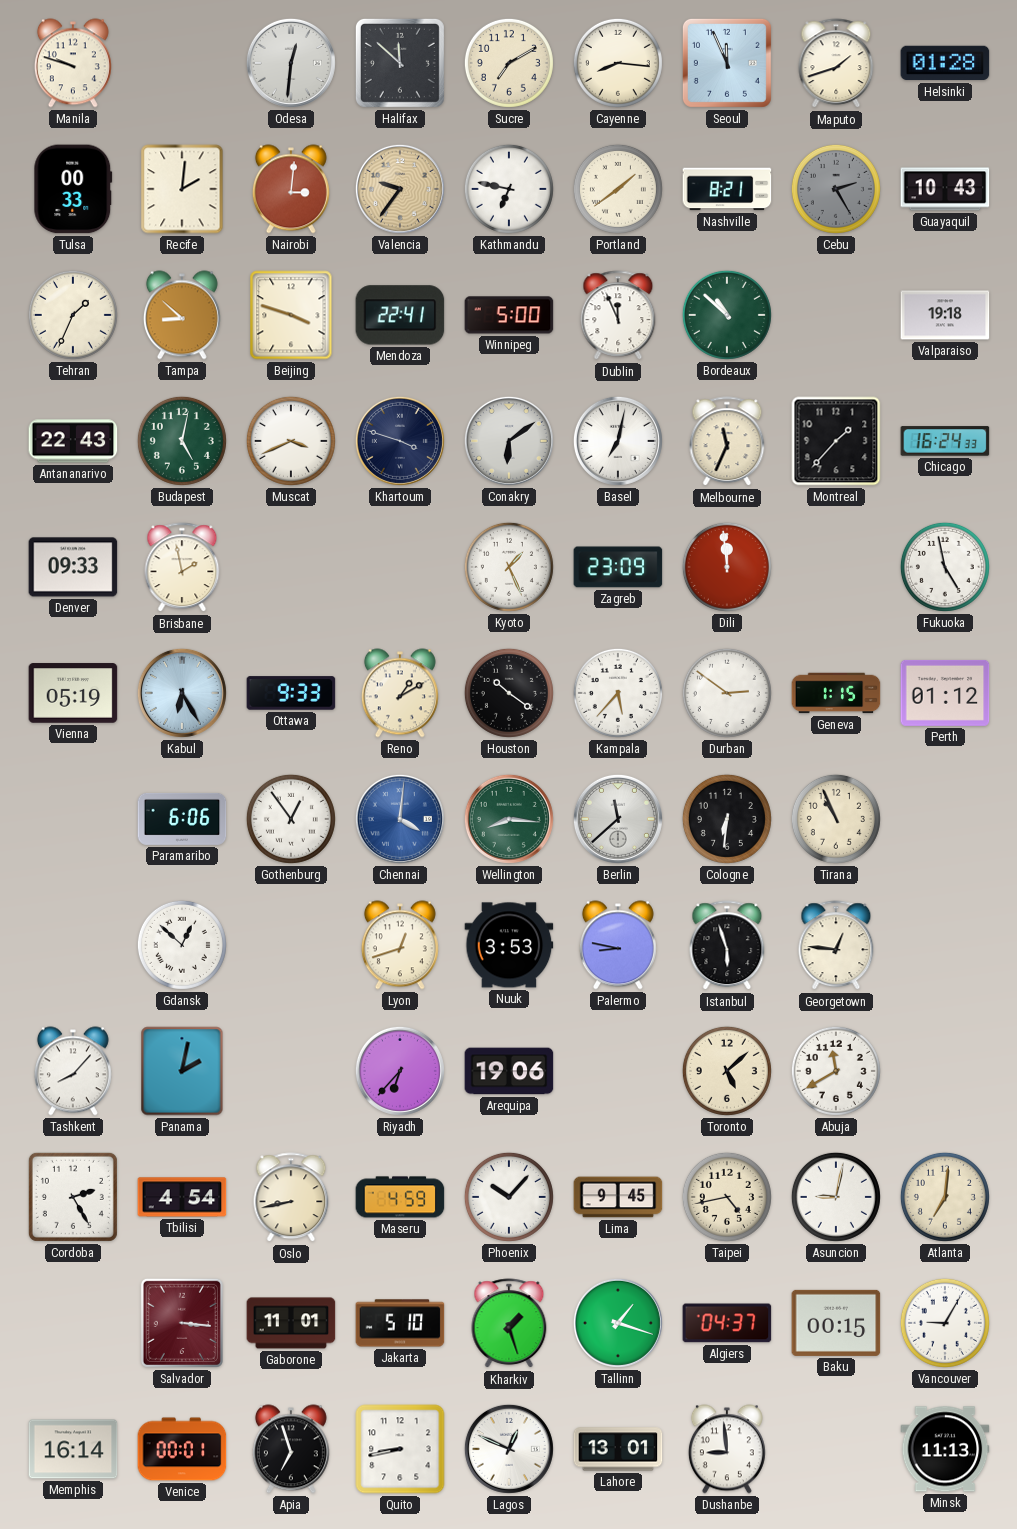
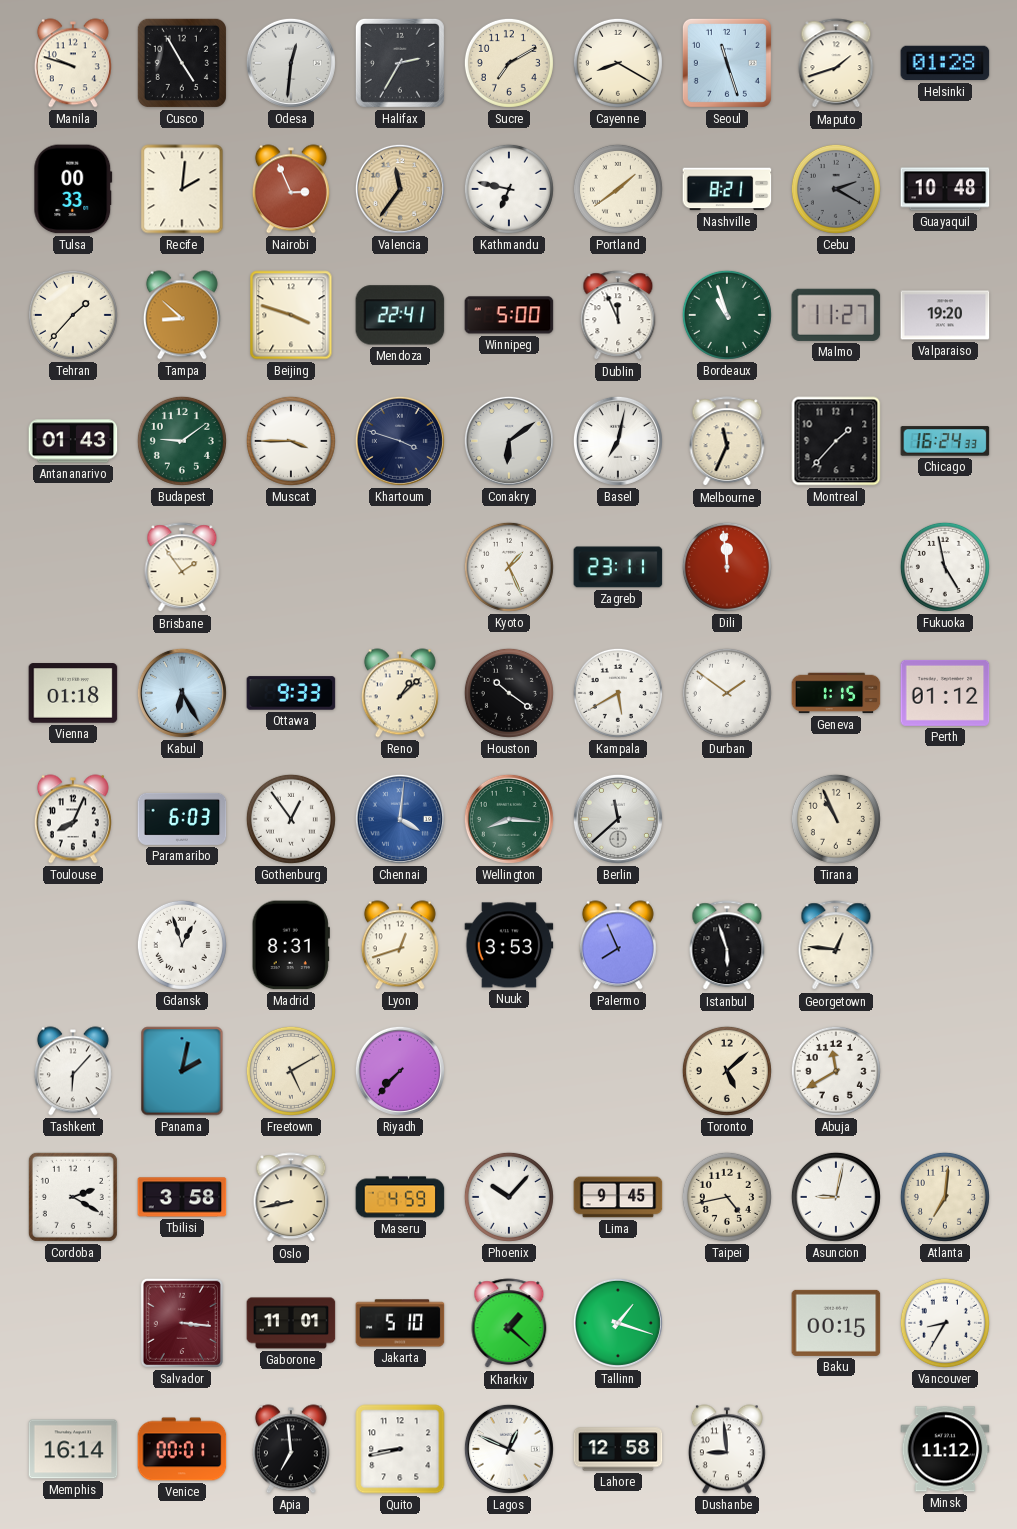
Cusco: none -> 4:55
Halifax: 11:52 -> 2:35
Cayenne: 8:16 -> 8:20
Seoul: 11:56 -> 11:27
Nairobi: 3:01 -> 2:56
Valencia: 9:36 -> 11:36
Cebu: 2:25 -> 2:20
Guayaquil: 10:43 -> 10:48
Tehran: 1:34 -> 1:37
Bordeaux: 10:52 -> 10:57
Malmo: none -> 11:27
Valparaiso: 19:18 -> 19:20
Antananarivo: 22:43 -> 01:43
Budapest: 5:02 -> 9:09
Muscat: 3:41 -> 3:45
Denver: 09:33 -> none
Brisbane: 1:58 -> 1:54
Zagreb: 23:09 -> 23:11
Vienna: 05:19 -> 01:18
Reno: 1:10 -> 1:08
Kampala: 5:37 -> 5:40
Durban: 2:51 -> 1:51
Toulouse: none -> 8:04
Paramaribo: 6:06 -> 6:03
Cologne: 6:31 -> none
Gdansk: 12:52 -> 12:57
Madrid: none -> 8:31
Palermo: 8:47 -> 7:56
Tashkent: 8:07 -> 6:07
Freetown: none -> 5:10
Riyadh: 6:37 -> 7:37
Arequipa: 19:06 -> none
Cordoba: 2:25 -> 2:20
Tbilisi: 4:54 -> 3:58
Kharkiv: 1:27 -> 1:22
Algiers: 04:37 -> none
Vancouver: 9:05 -> 8:35
Apia: 6:57 -> 6:59
Lahore: 13:01 -> 12:58
Minsk: 11:13 -> 11:12
